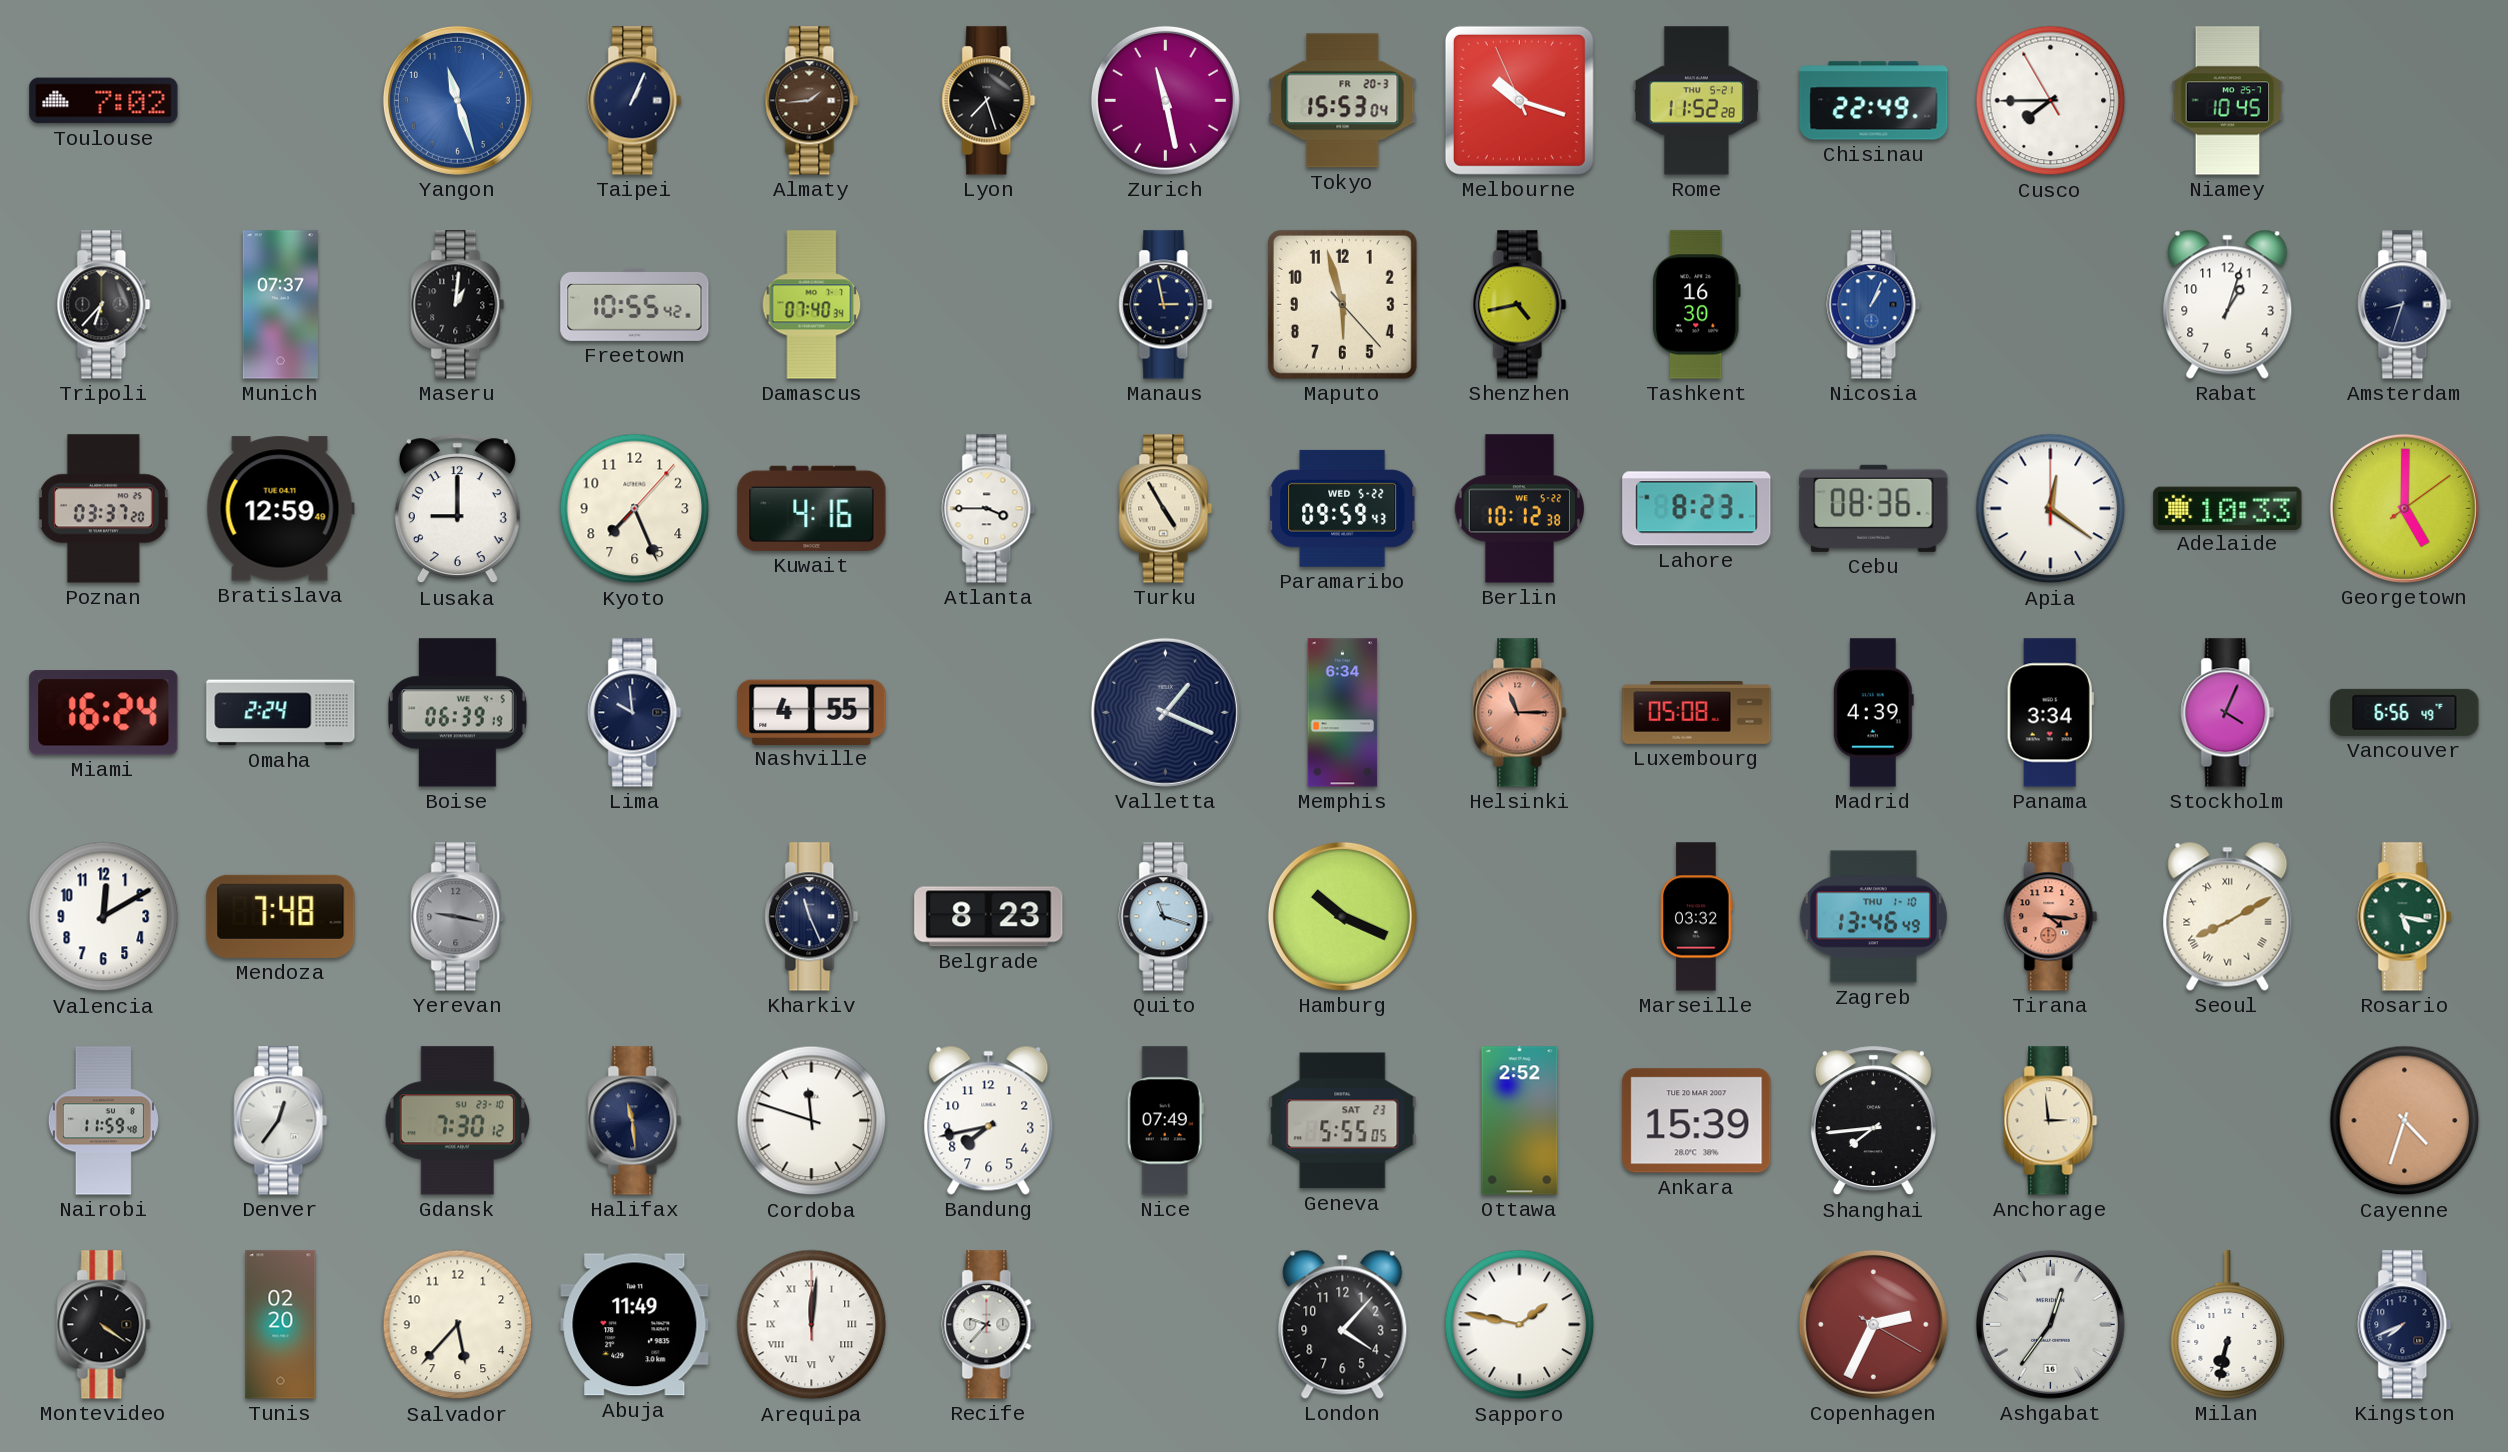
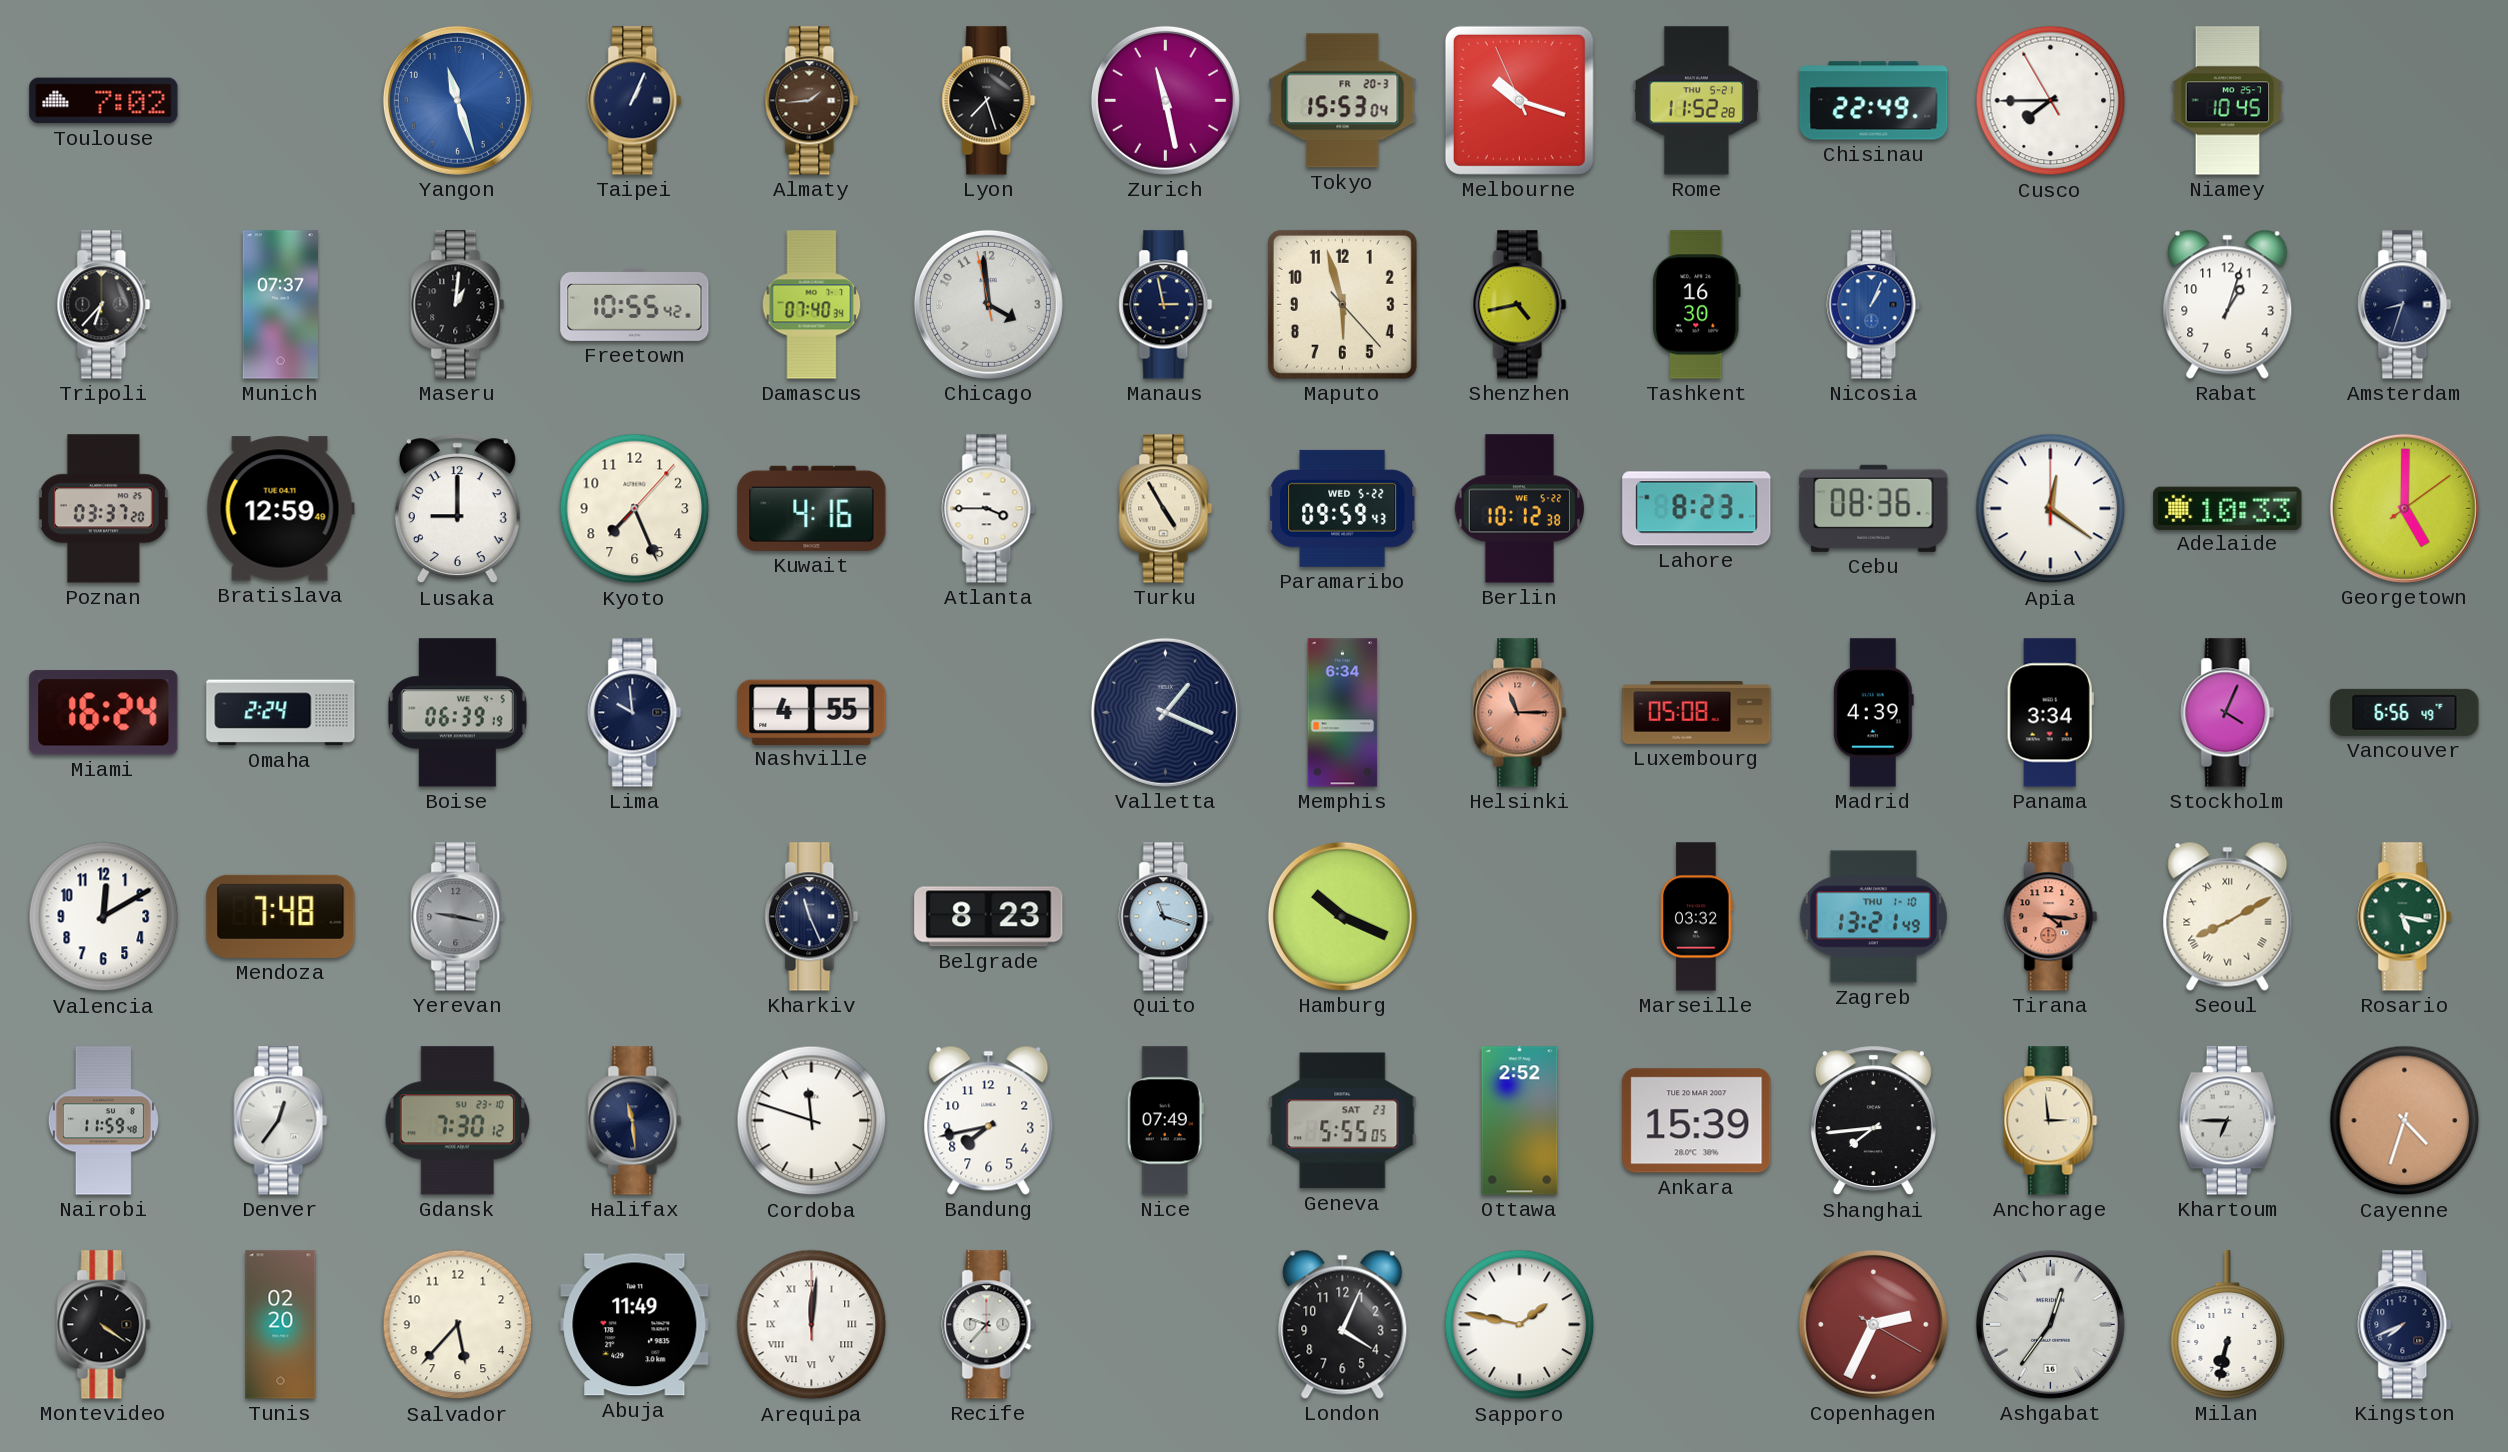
Chicago: none -> 3:58
Zagreb: 13:46 -> 13:21
Khartoum: none -> 6:45
London: 4:07 -> 4:04
